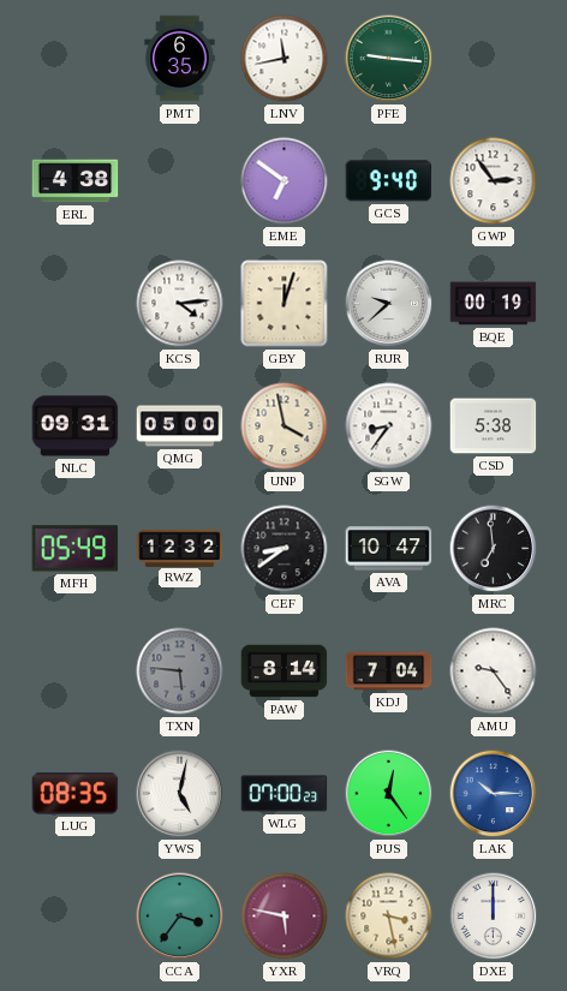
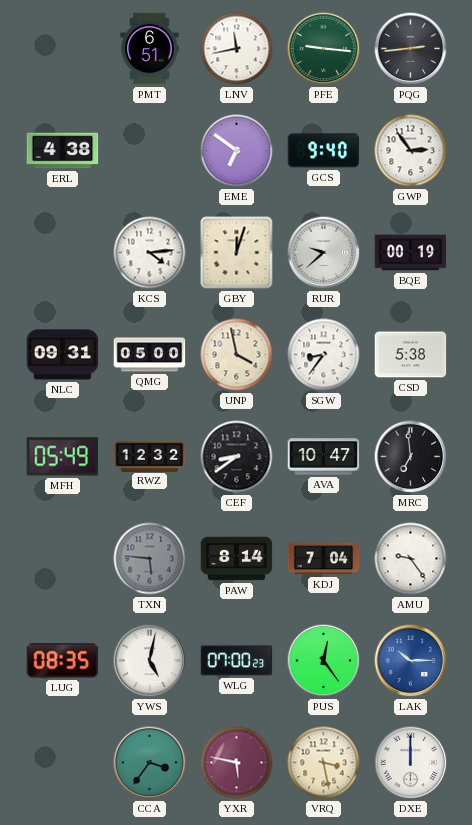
PMT: 6:35 -> 6:51
PQG: none -> 2:44
